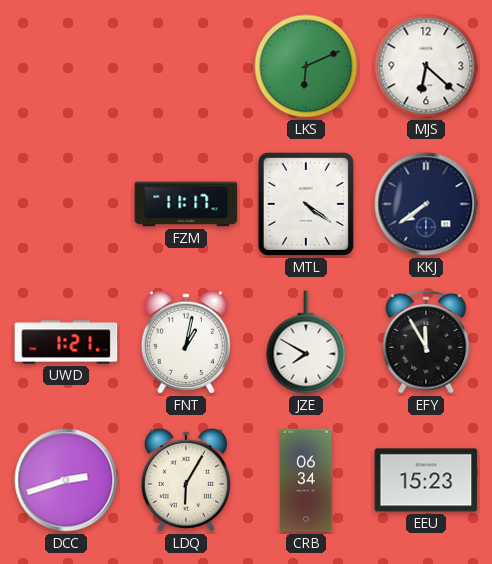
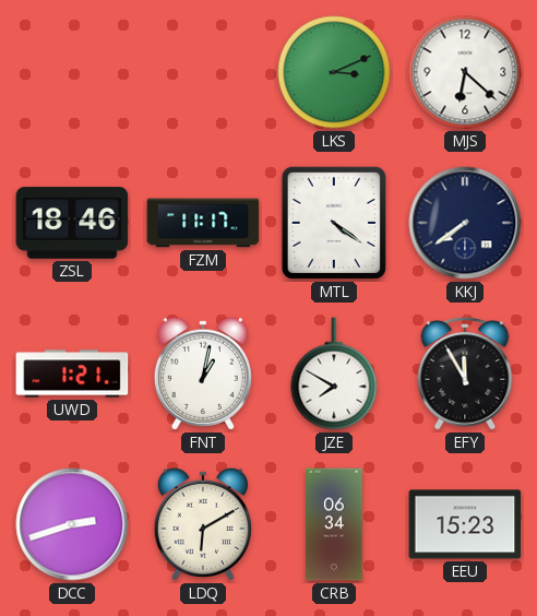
LKS: 6:11 -> 3:11
ZSL: none -> 18:46
LDQ: 6:05 -> 6:10
